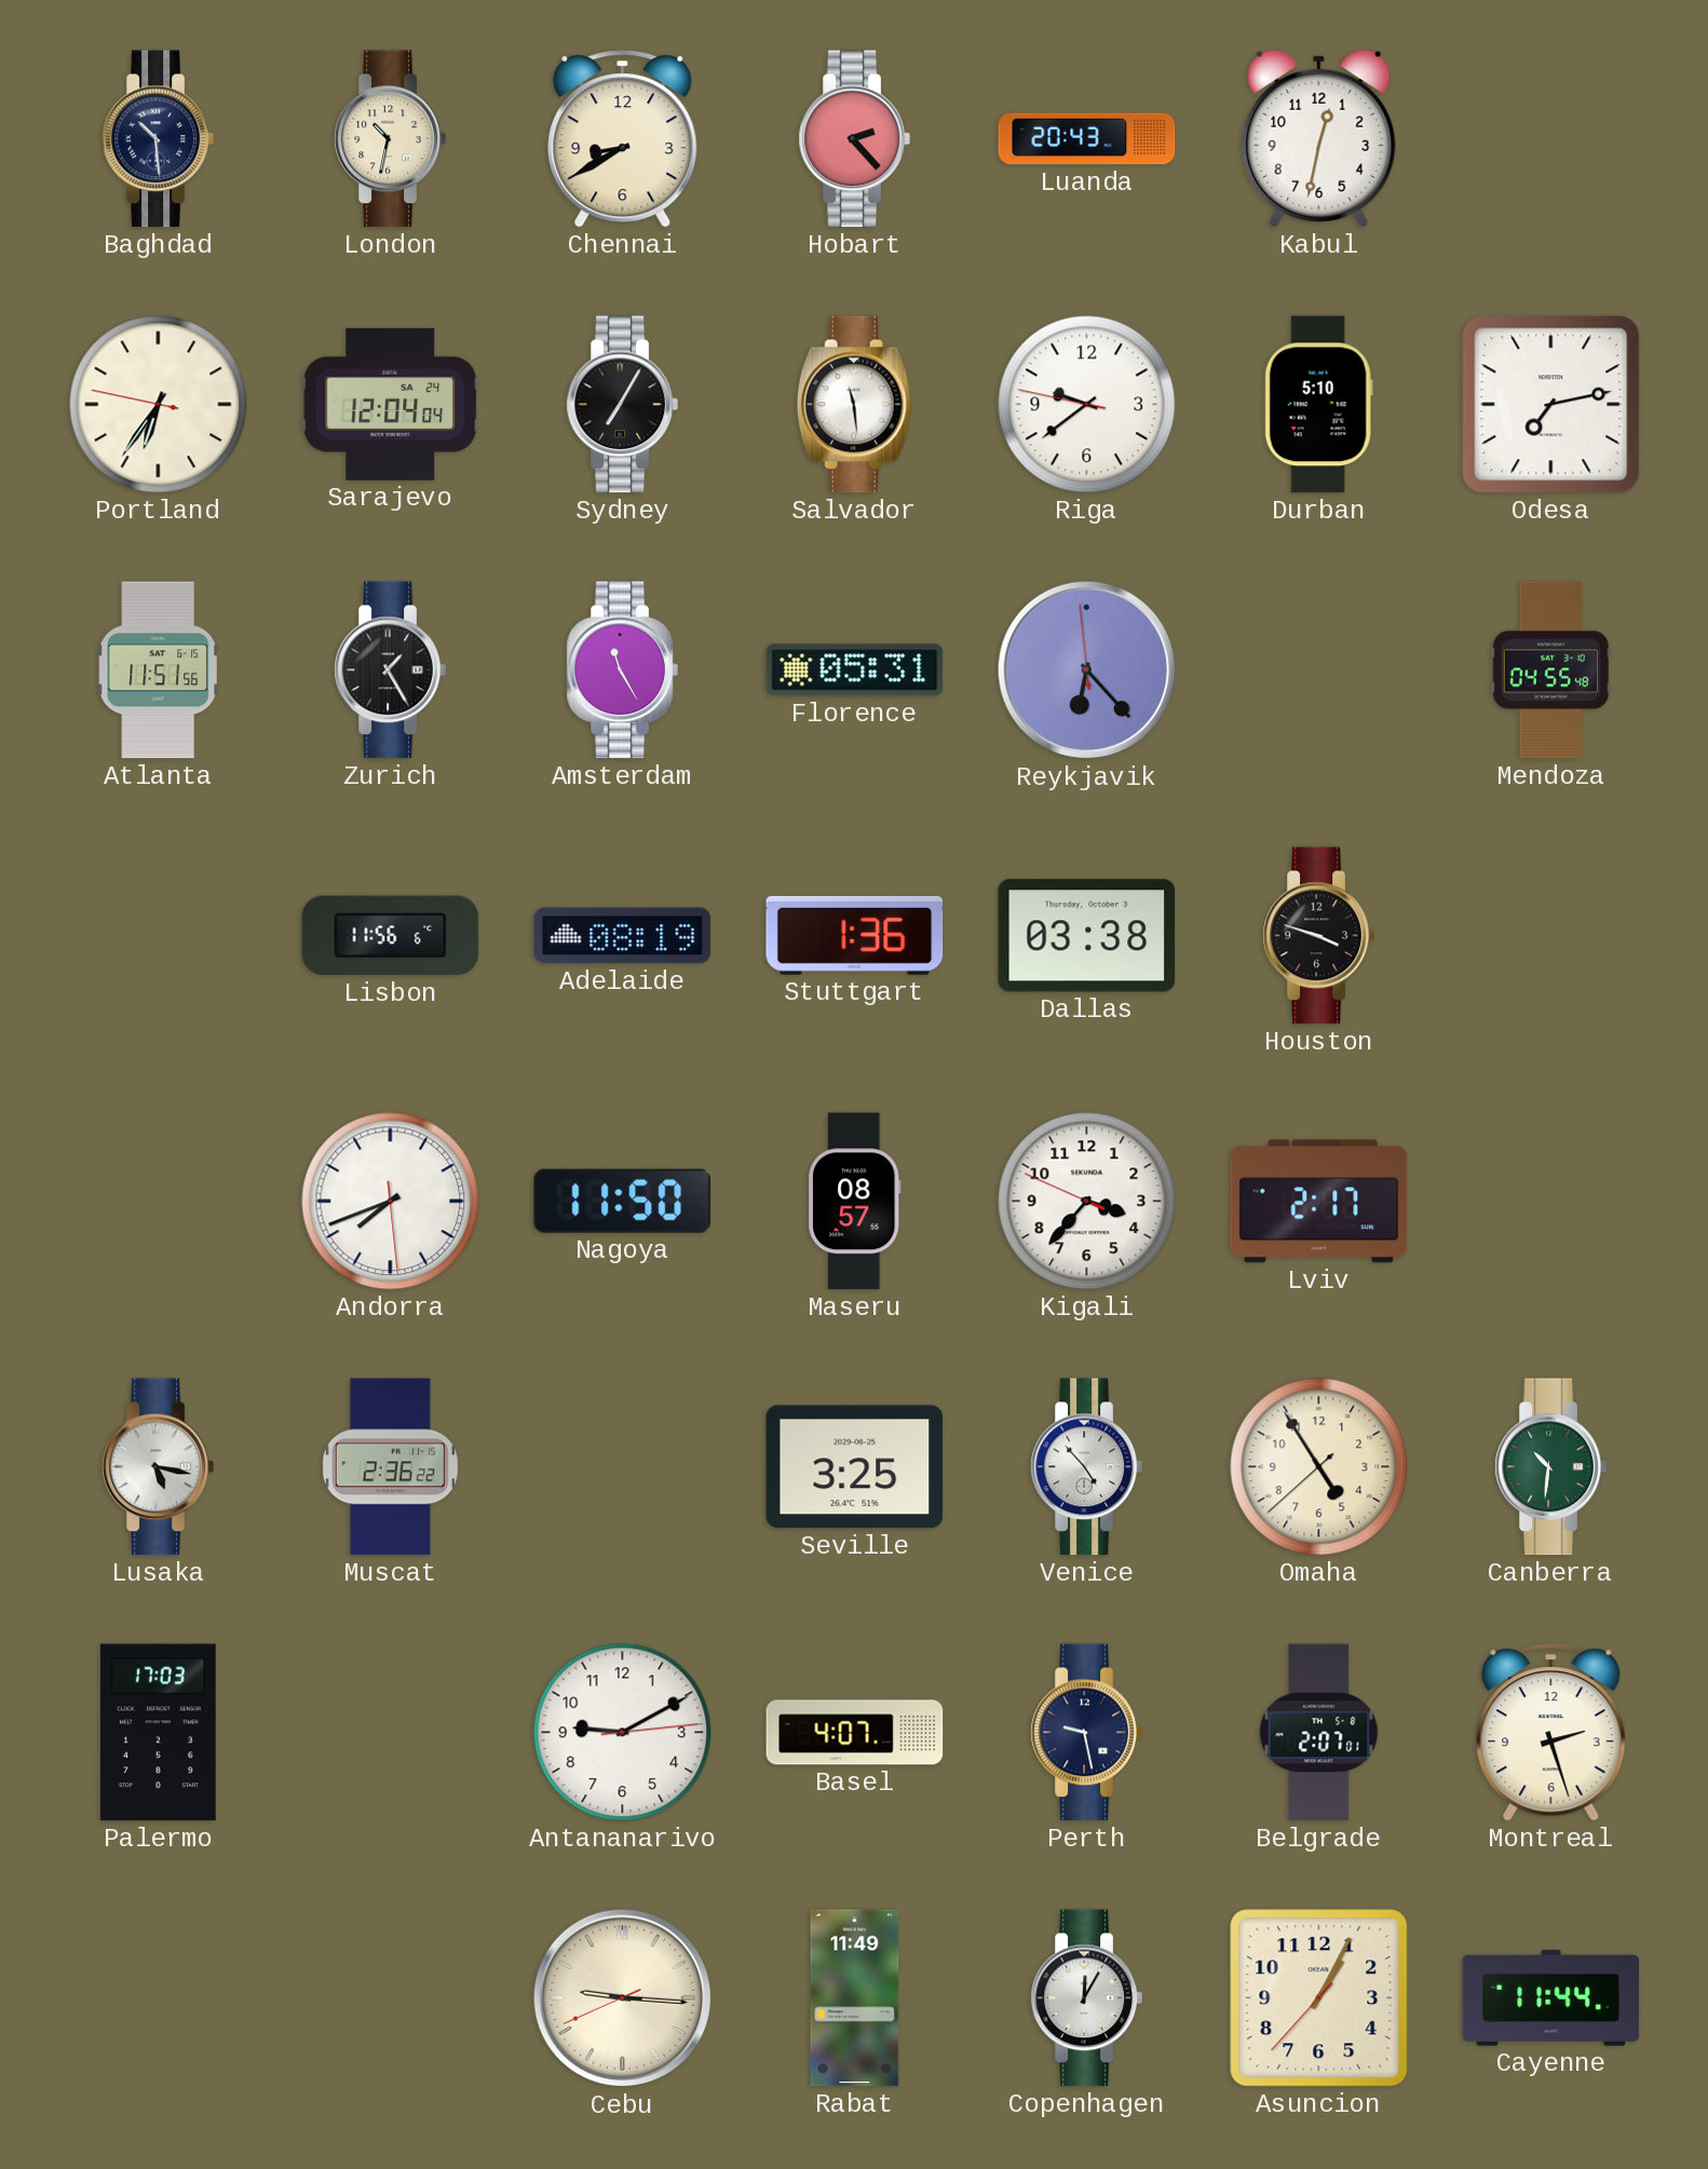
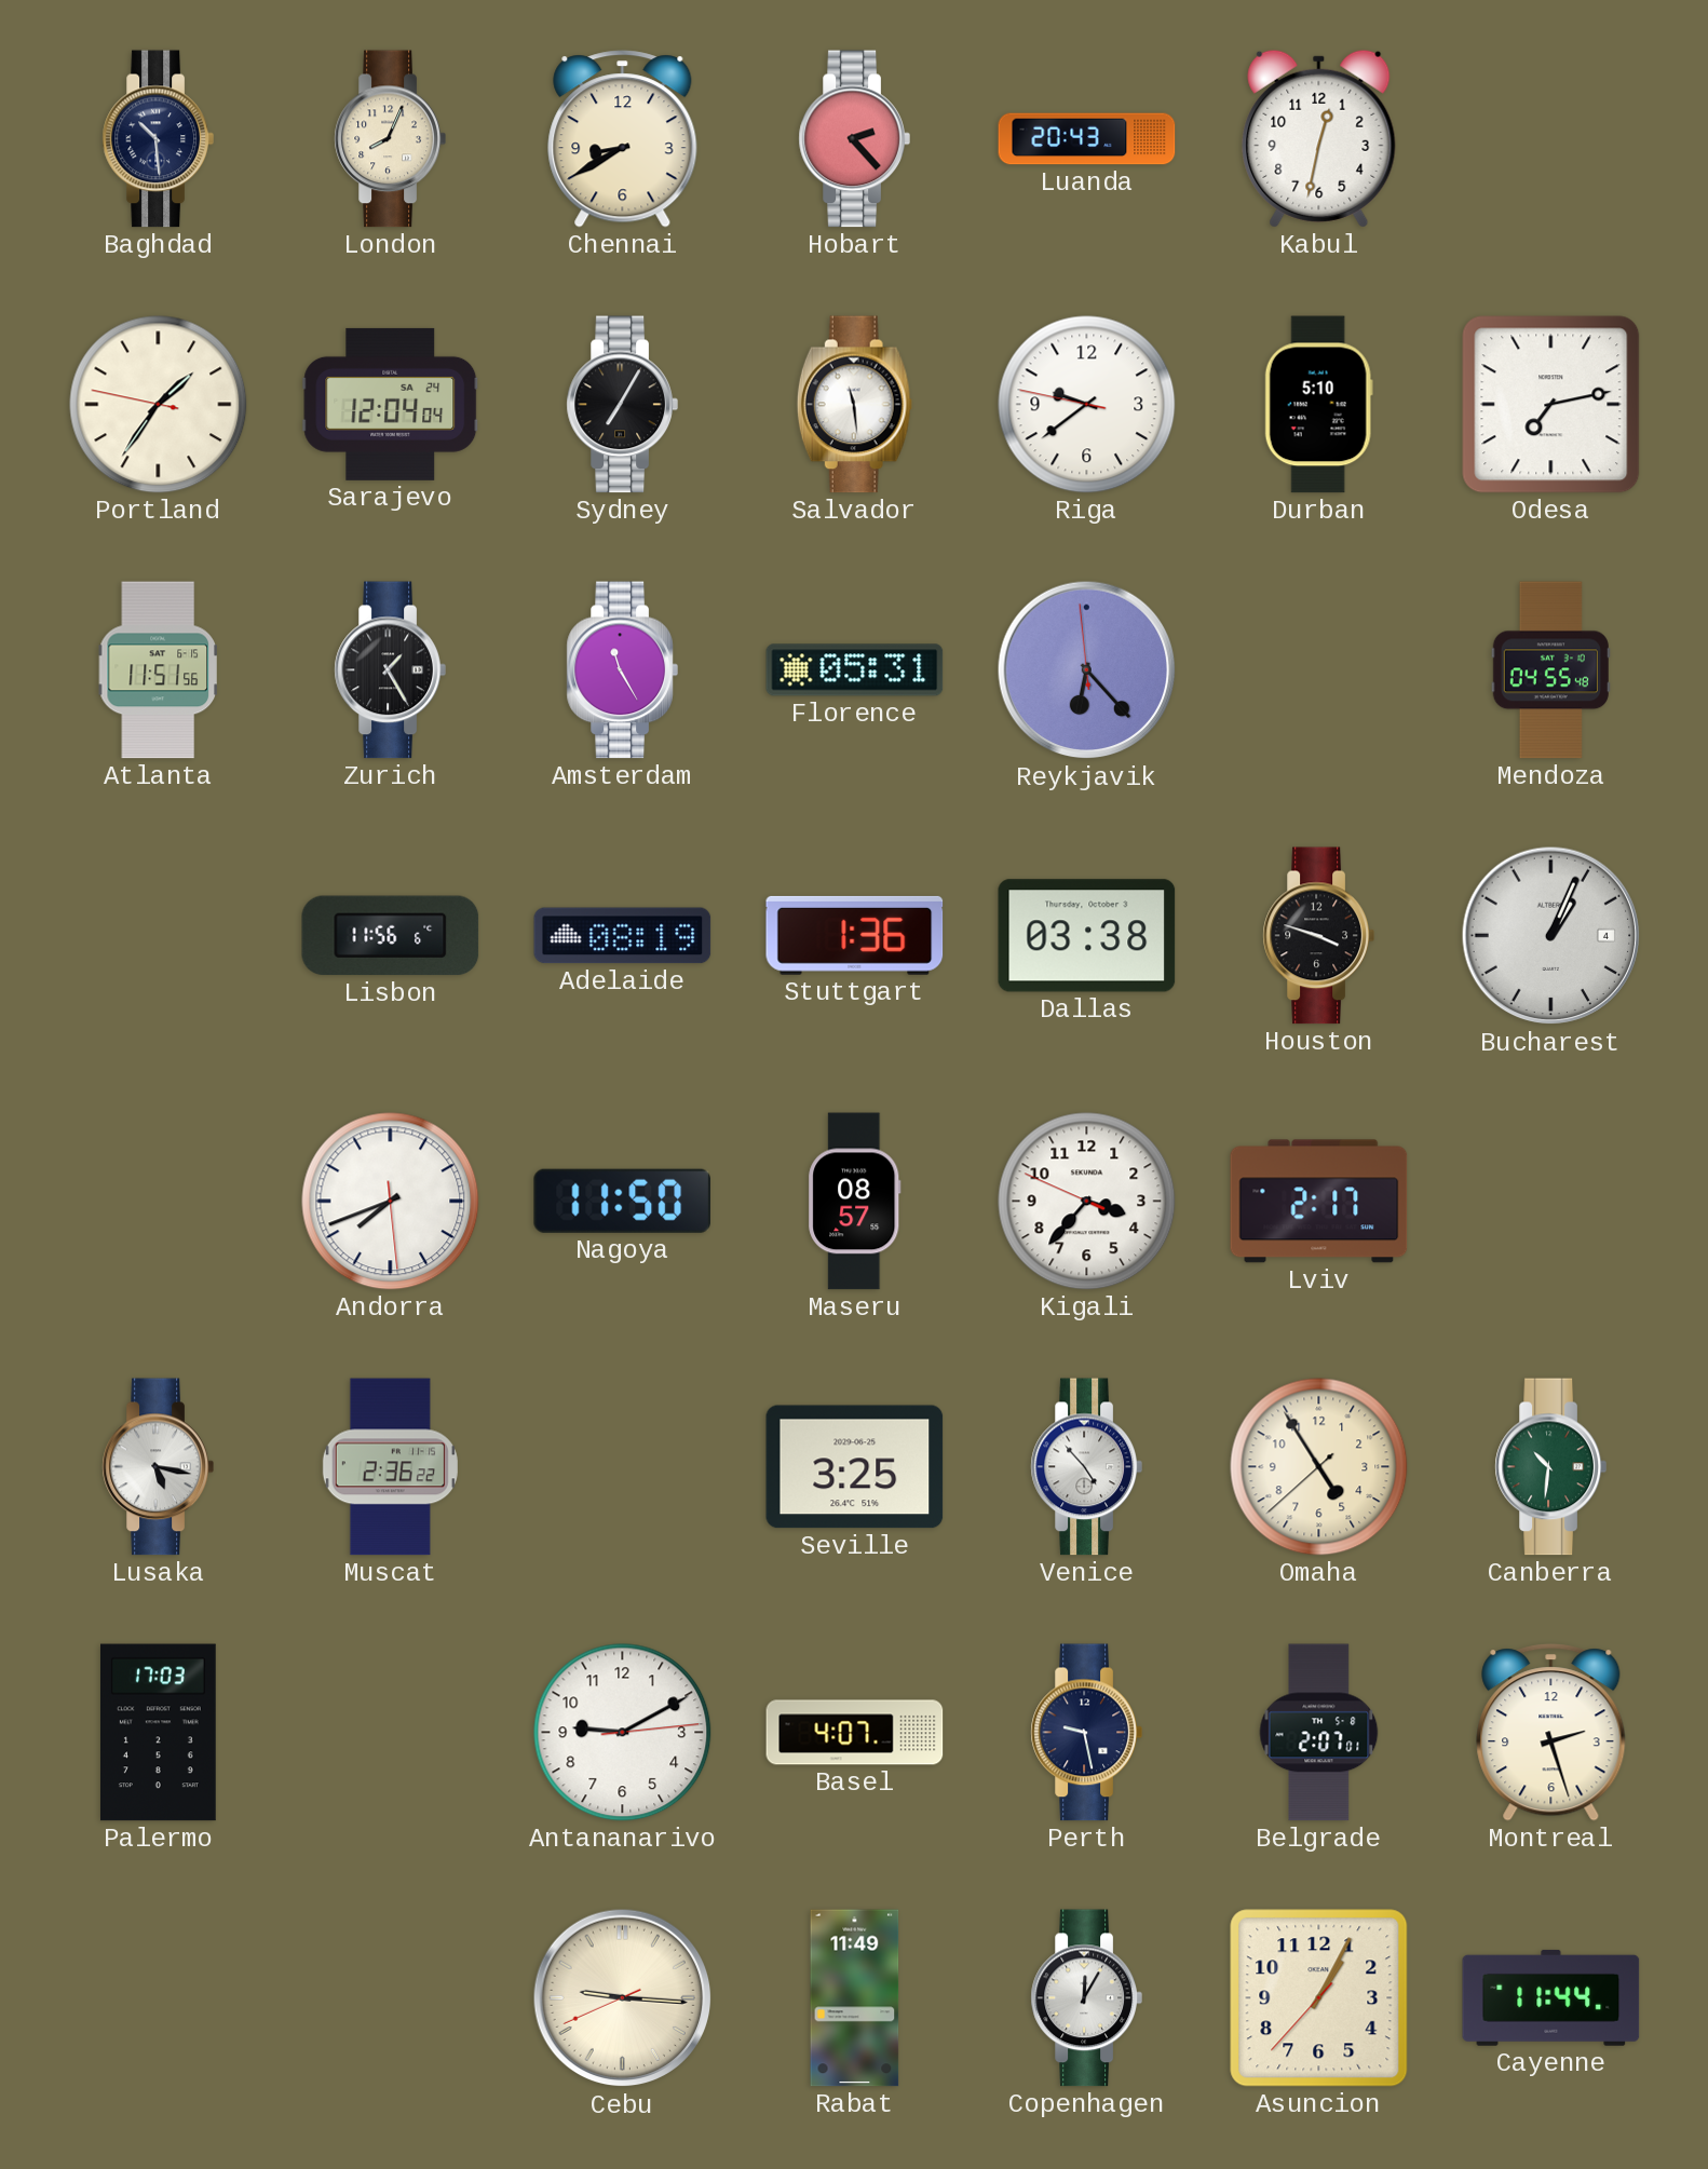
London: 10:32 -> 8:04
Portland: 6:35 -> 1:35
Bucharest: none -> 1:04
